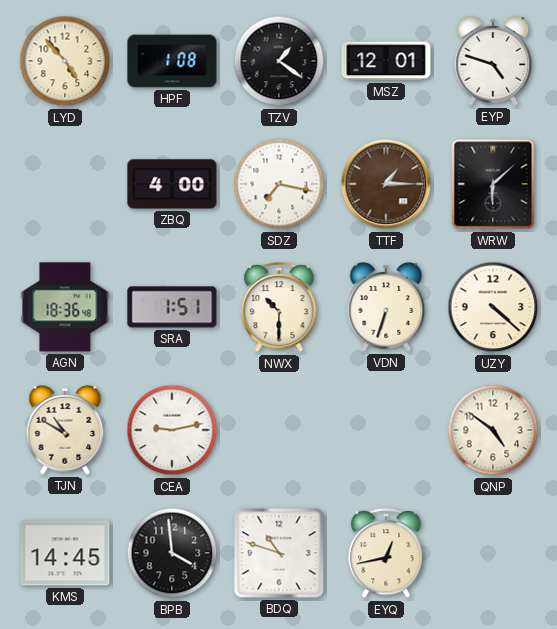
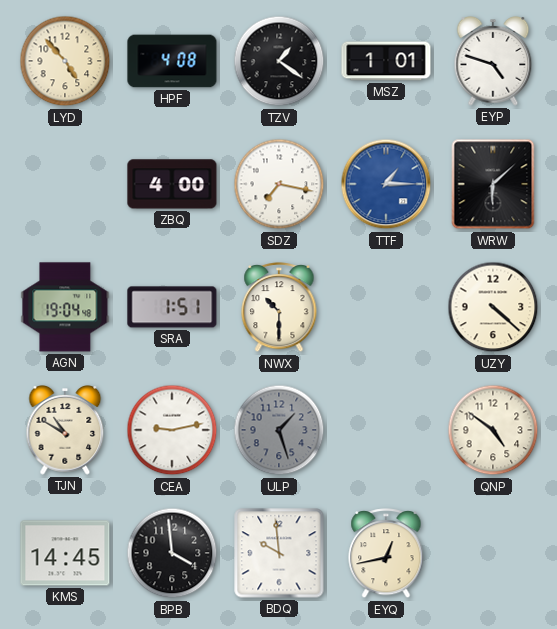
HPF: 1:08 -> 4:08
MSZ: 12:01 -> 1:01
TTF dial: brown -> blue
AGN: 18:36 -> 19:04
VDN: 6:33 -> none
ULP: none -> 1:27
BDQ: 10:48 -> 9:59
